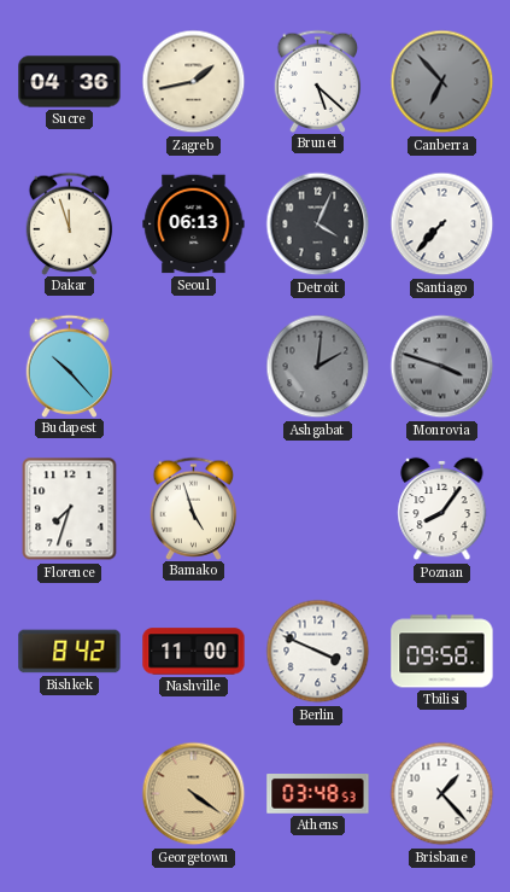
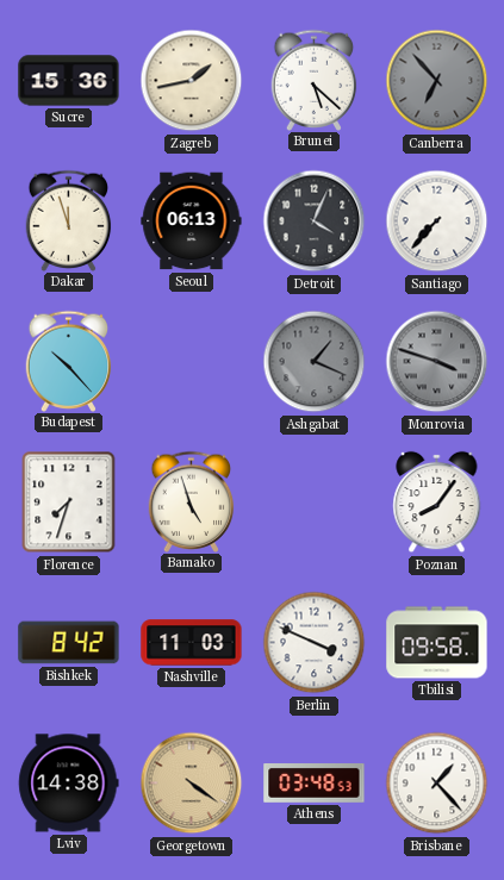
Sucre: 04:36 -> 15:36
Ashgabat: 2:01 -> 1:19
Nashville: 11:00 -> 11:03
Lviv: none -> 14:38
